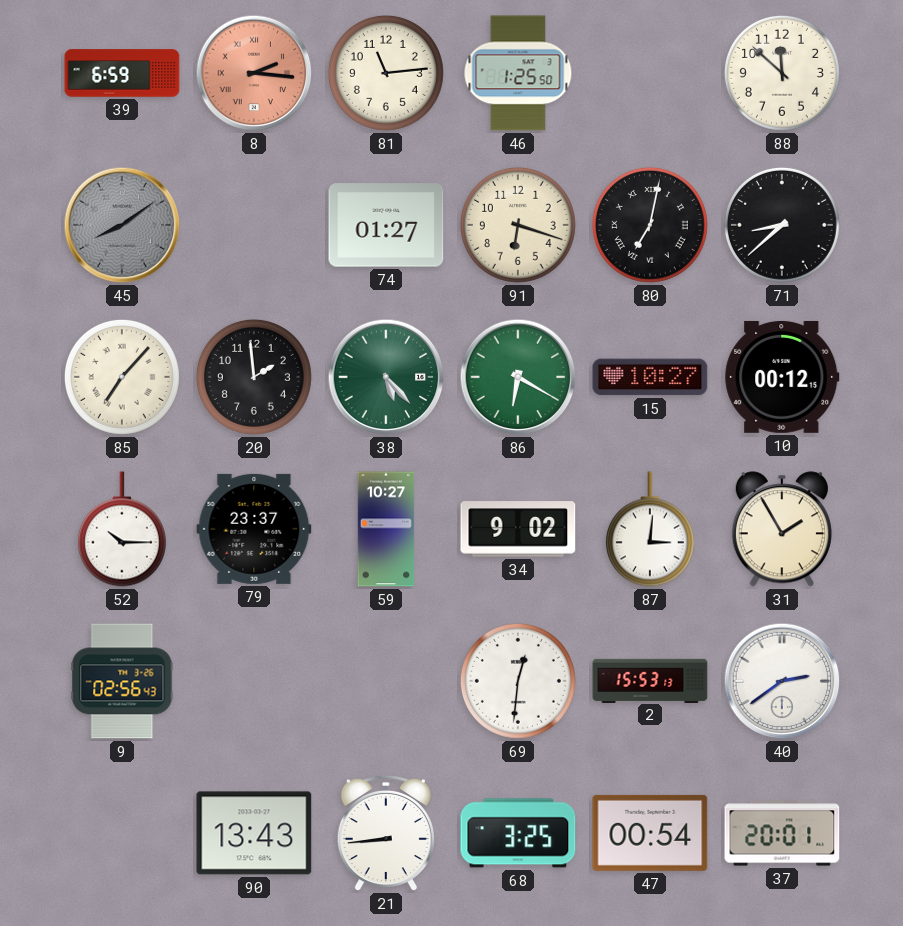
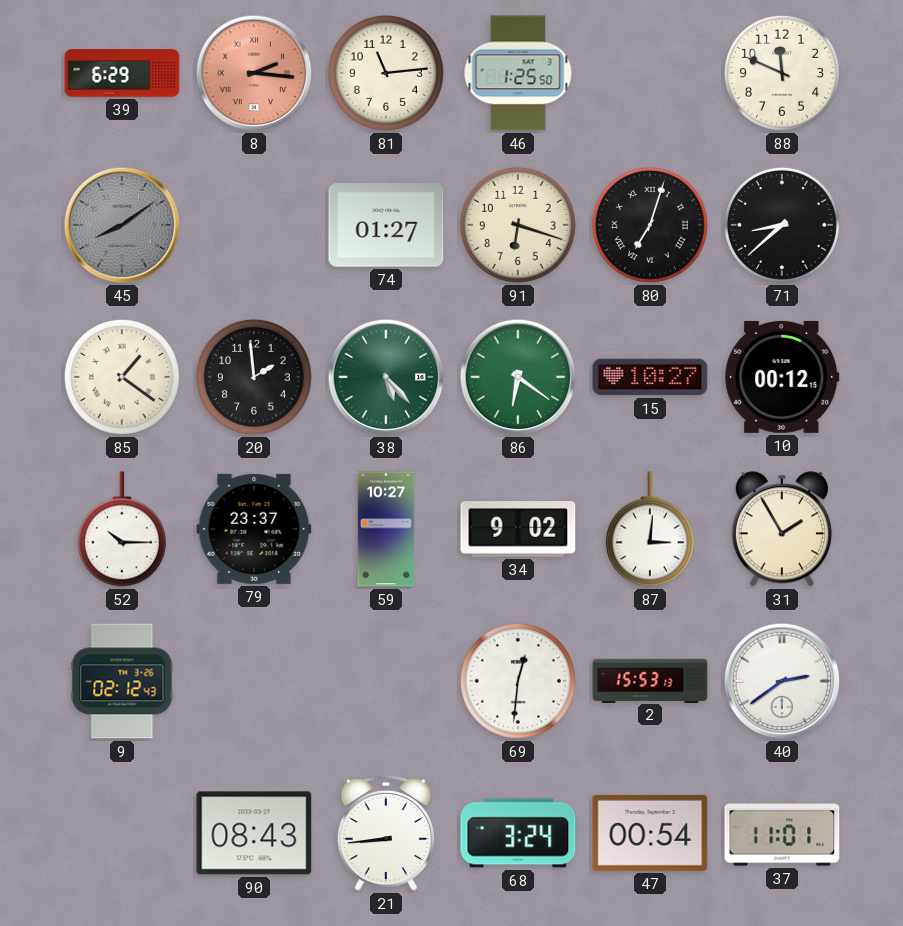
39: 6:59 -> 6:29
88: 11:52 -> 11:49
80: 7:02 -> 7:03
85: 7:07 -> 1:21
86: 6:20 -> 6:21
9: 02:56 -> 02:12
90: 13:43 -> 08:43
68: 3:25 -> 3:24
37: 20:01 -> 11:01
